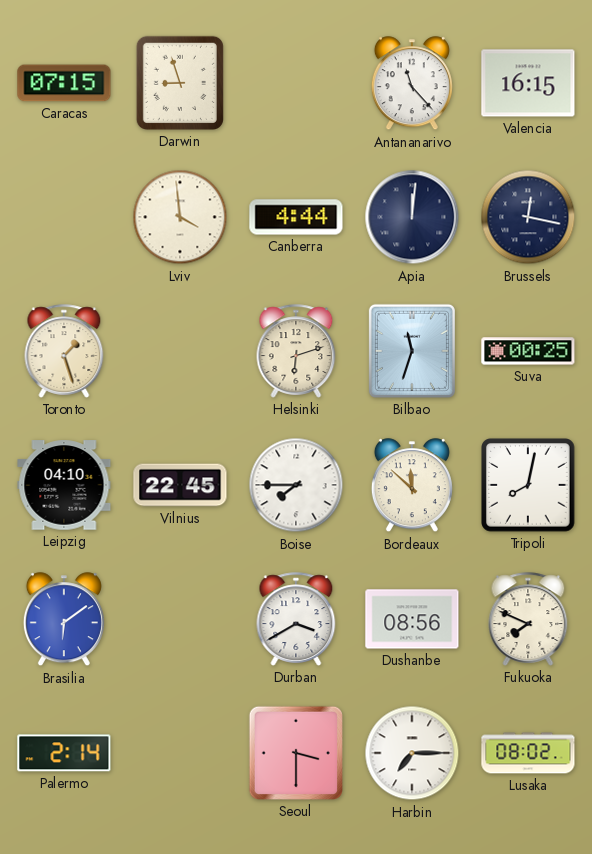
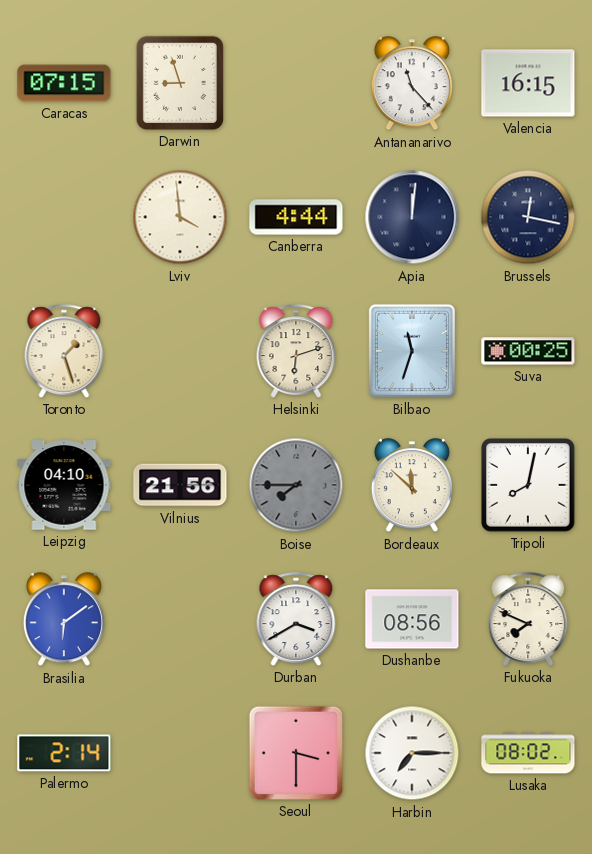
Vilnius: 22:45 -> 21:56
Boise dial: white -> grey
